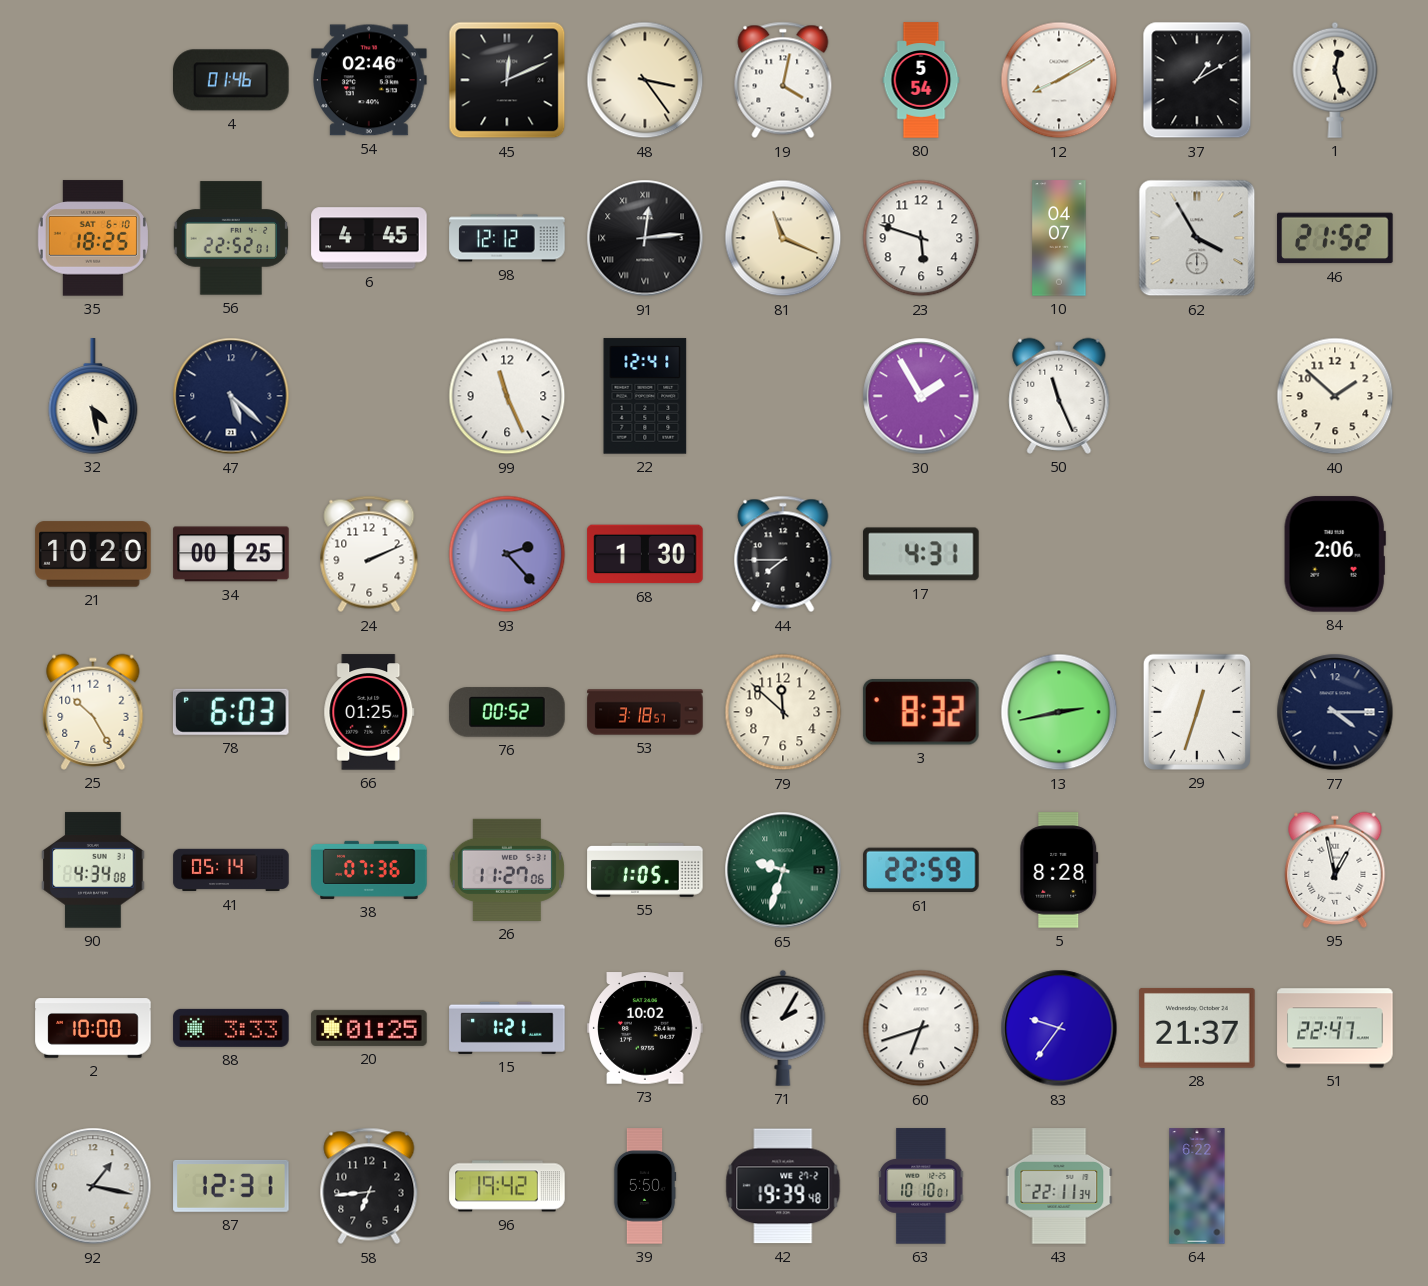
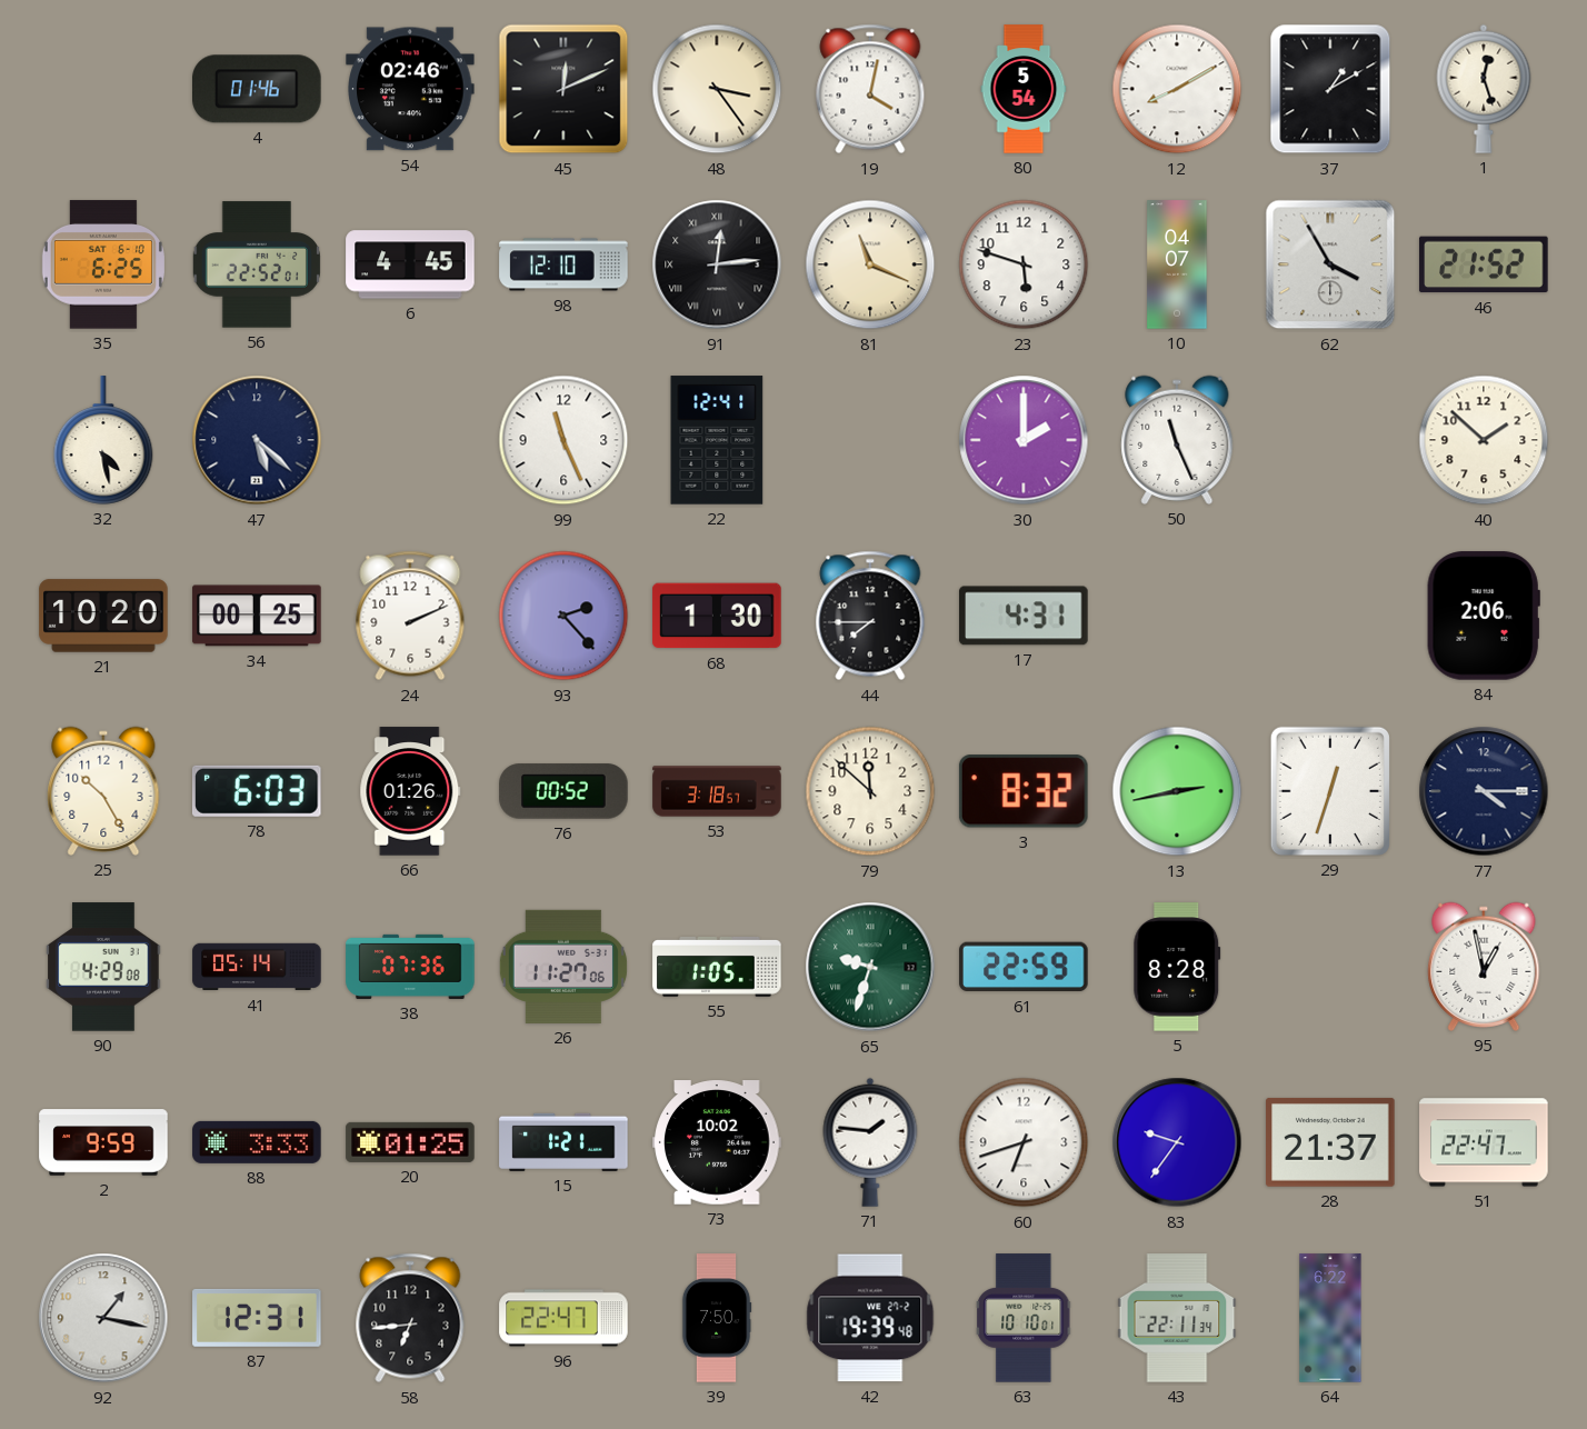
35: 18:25 -> 6:25
98: 12:12 -> 12:10
30: 1:55 -> 2:00
66: 01:25 -> 01:26
90: 4:34 -> 4:29
2: 10:00 -> 9:59
71: 2:05 -> 1:46
96: 19:42 -> 22:47
39: 5:50 -> 7:50
